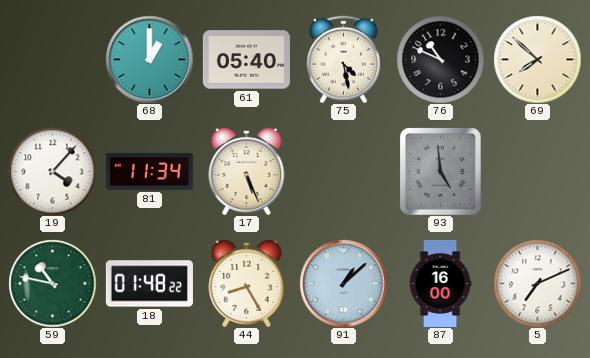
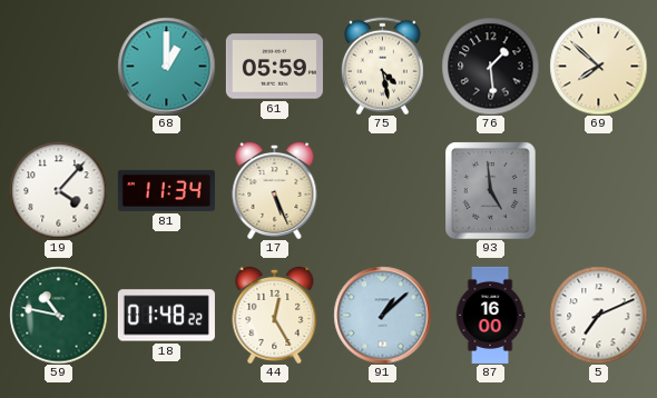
61: 05:40 -> 05:59
76: 10:49 -> 1:29
44: 8:25 -> 12:25
